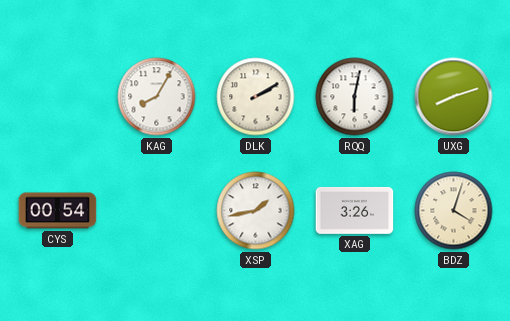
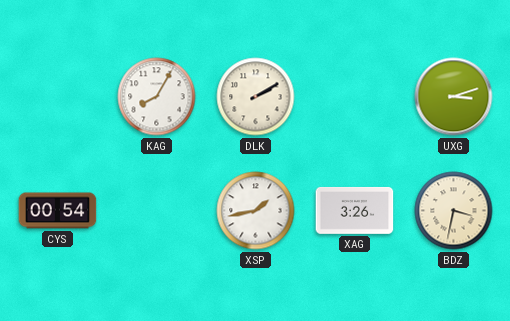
RQQ: 6:02 -> none
UXG: 8:12 -> 3:12
BDZ: 4:03 -> 3:32
